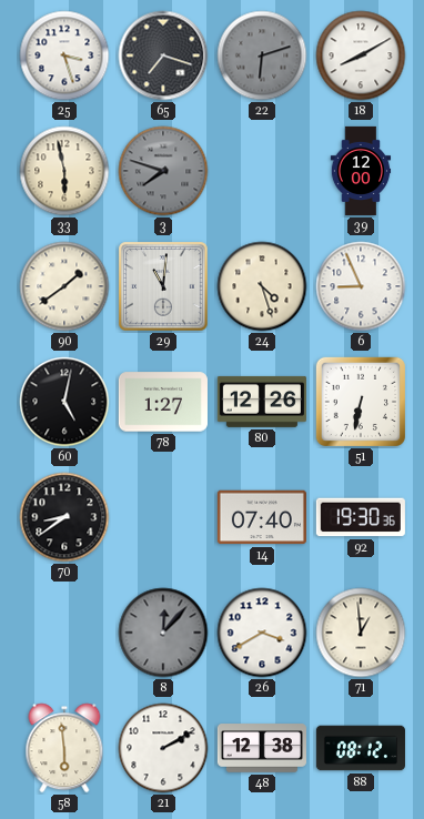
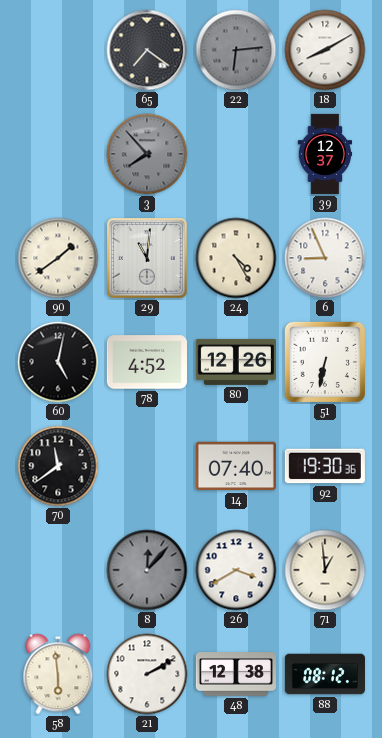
25: 3:27 -> none
65: 7:18 -> 7:21
22: 6:12 -> 6:14
33: 5:58 -> none
3: 7:48 -> 7:53
39: 12:00 -> 12:37
24: 4:27 -> 4:25
78: 1:27 -> 4:52
70: 8:39 -> 11:39
